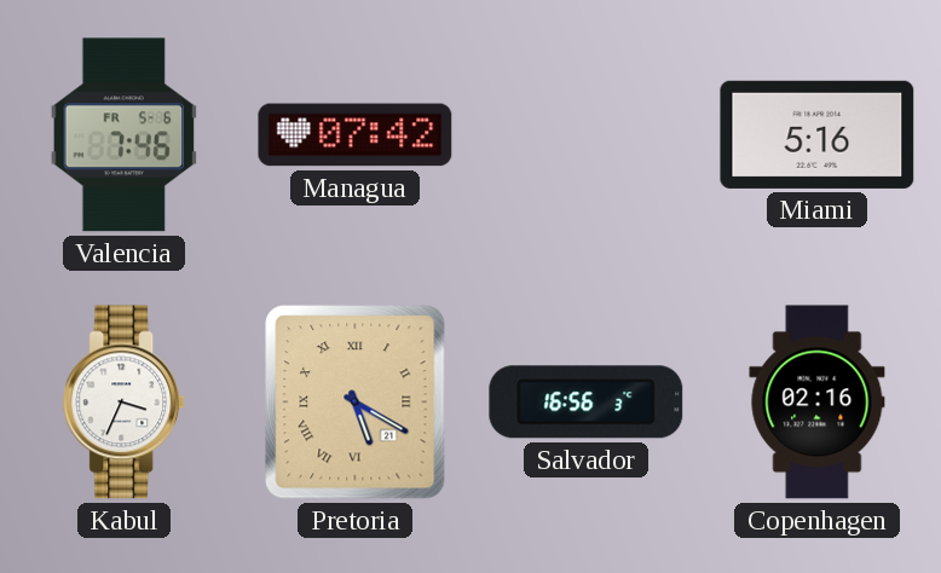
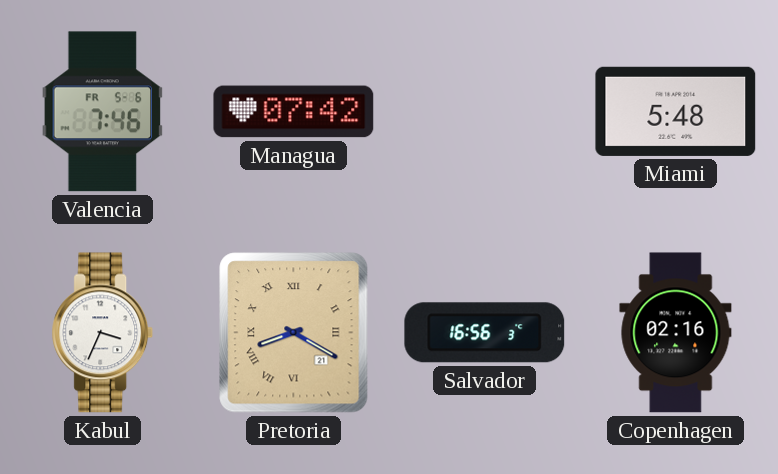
Miami: 5:16 -> 5:48
Pretoria: 5:20 -> 8:20
